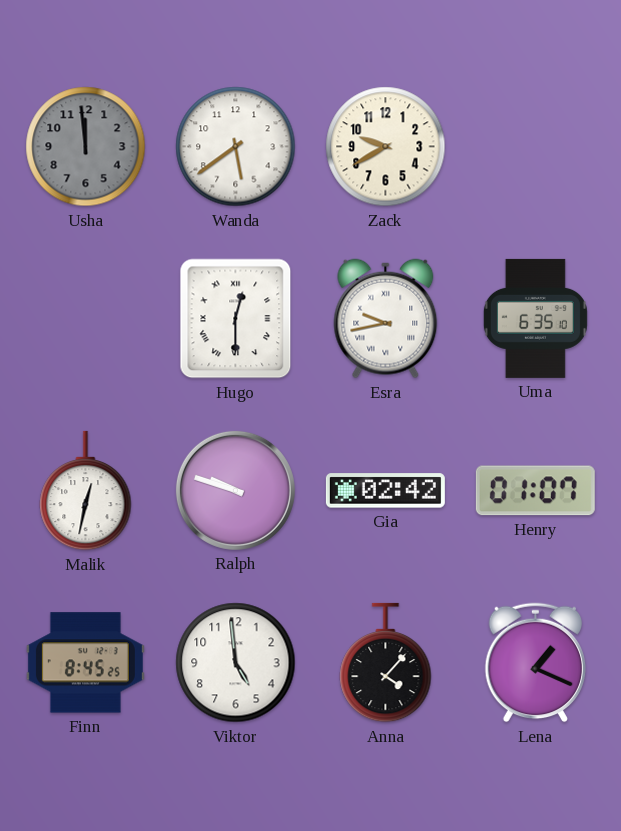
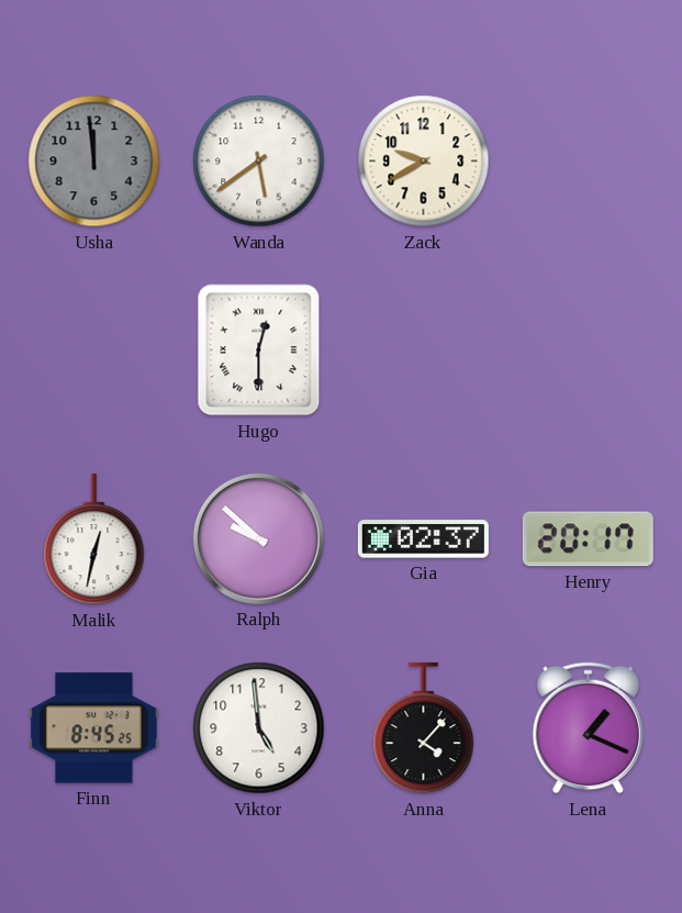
Esra: 9:43 -> none
Uma: 6:35 -> none
Ralph: 9:48 -> 9:52
Gia: 02:42 -> 02:37
Henry: 01:07 -> 20:17
